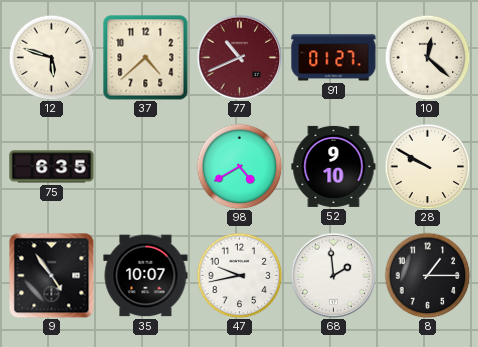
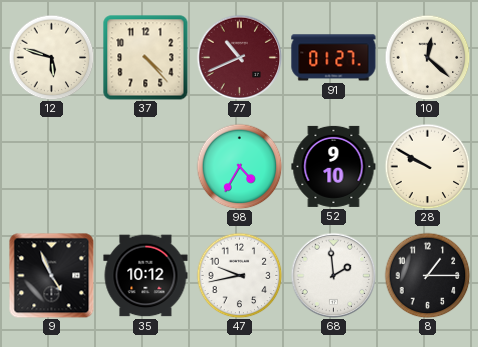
37: 4:38 -> 4:23
75: 6:35 -> none
98: 4:40 -> 4:35
9: 4:54 -> 4:56
35: 10:07 -> 10:12
